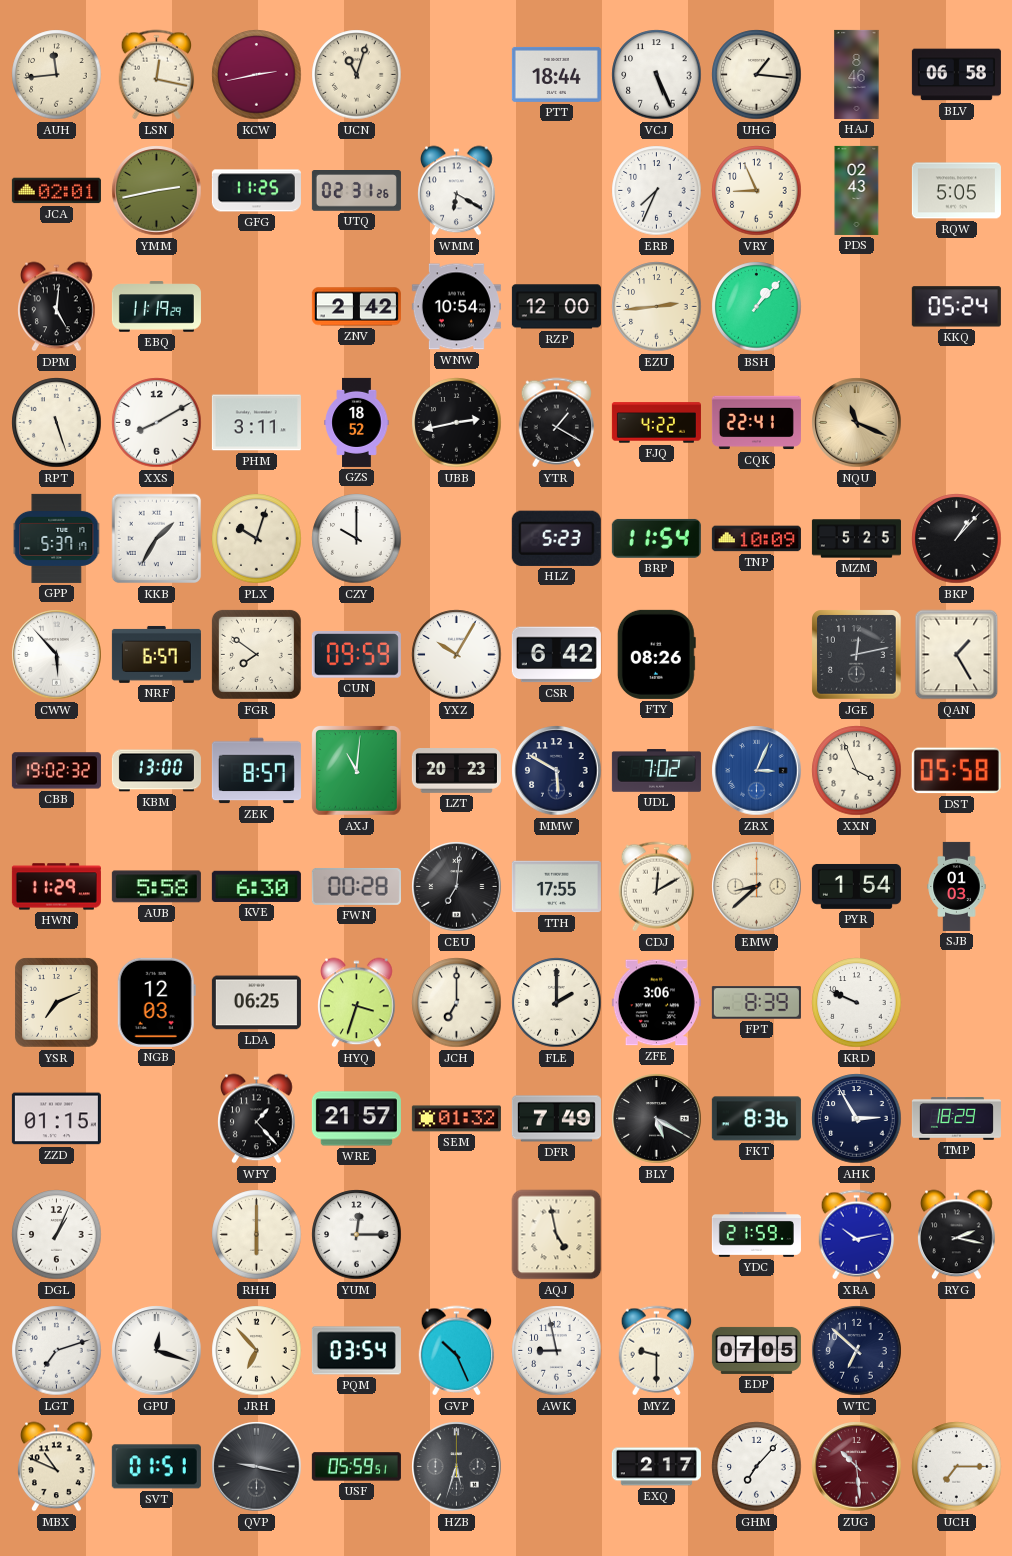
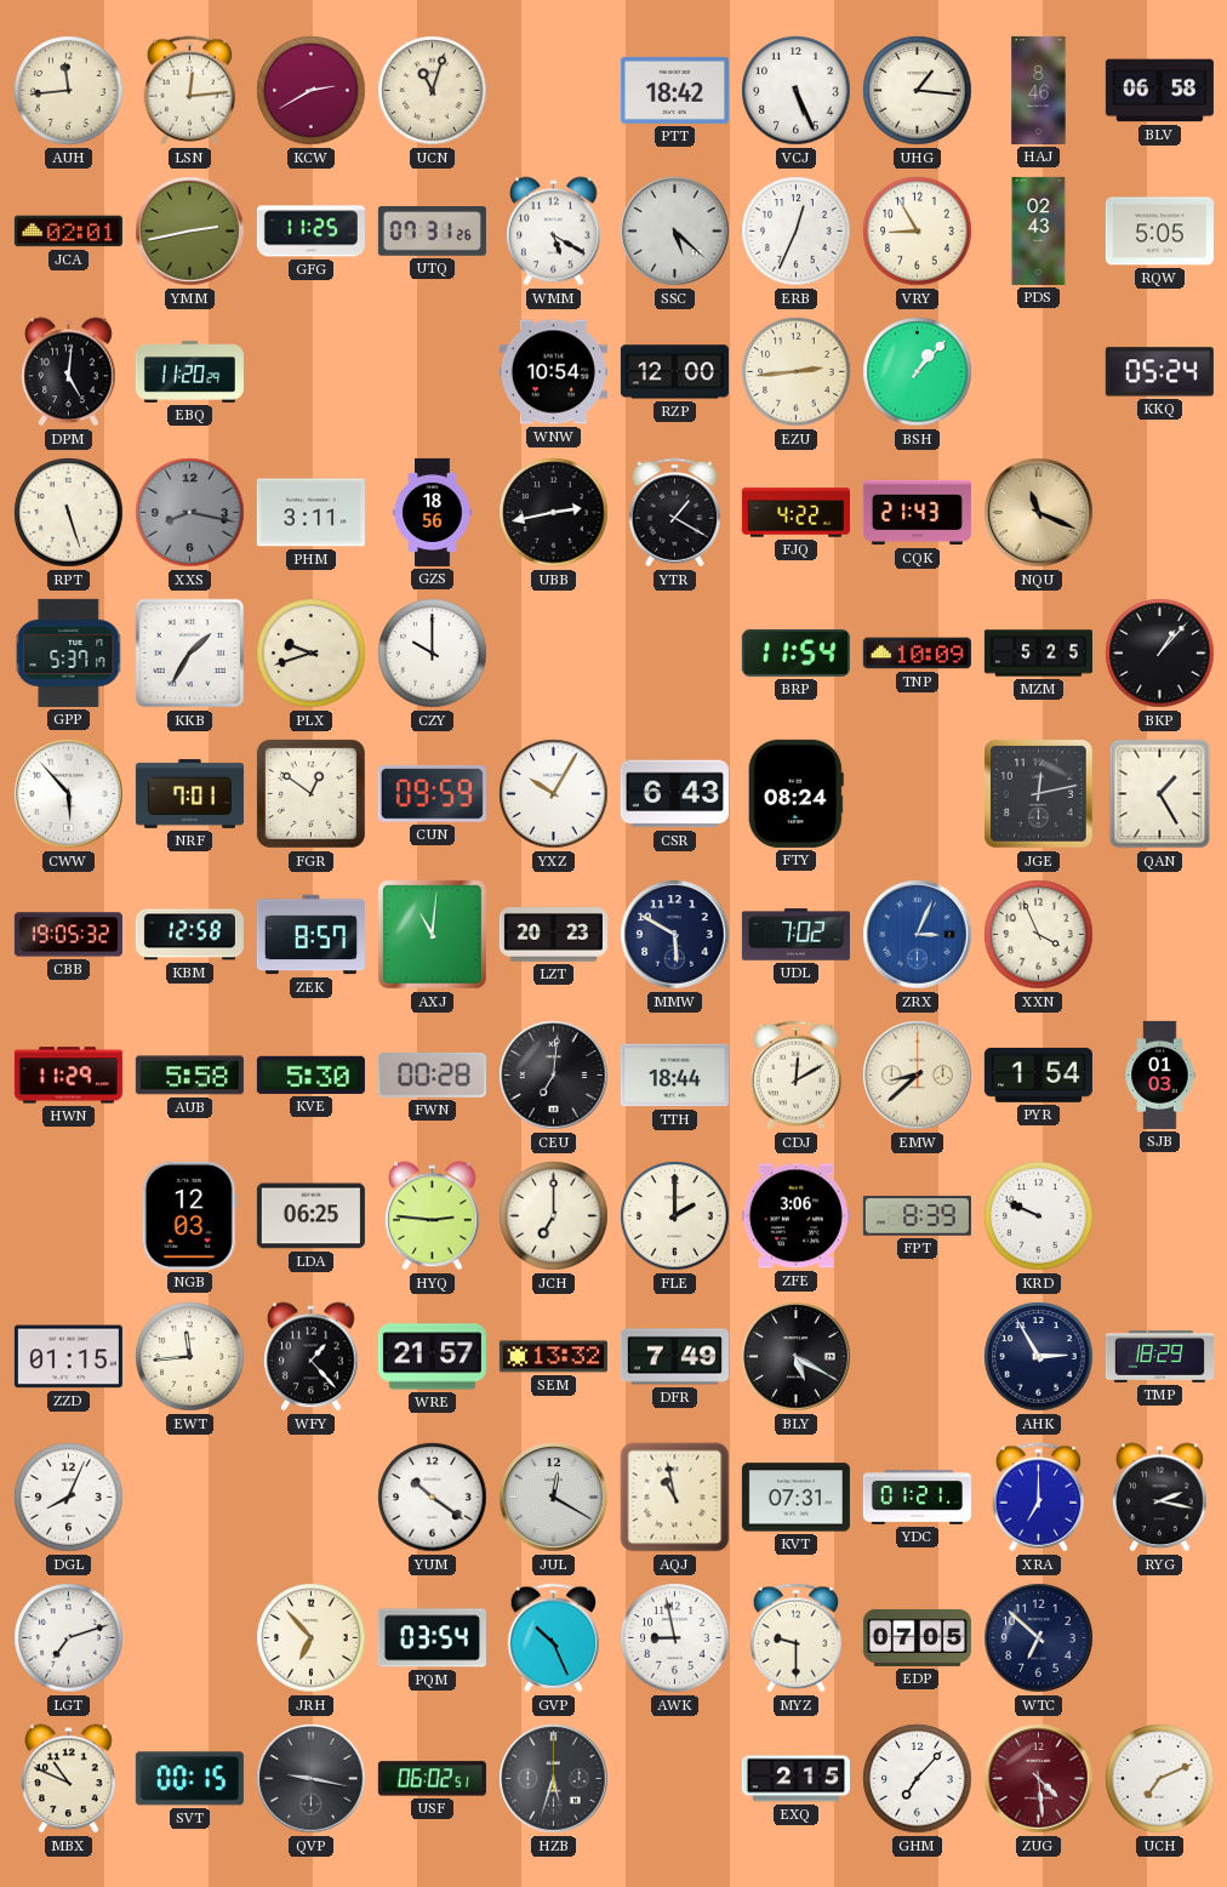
LSN: 12:17 -> 12:14
KCW: 2:43 -> 2:40
PTT: 18:44 -> 18:42
UTQ: 02:31 -> 07:31
WMM: 6:20 -> 5:20
SSC: none -> 5:22
ERB: 7:34 -> 12:34
VRY: 8:56 -> 8:55
EBQ: 11:19 -> 11:20
ZNV: 2:42 -> none
XXS: 8:10 -> 8:17
XXS dial: white -> grey
GZS: 18:52 -> 18:56
CQK: 22:41 -> 21:43
PLX: 10:03 -> 9:42
HLZ: 5:23 -> none
NRF: 6:57 -> 7:01
FGR: 7:51 -> 12:51
CSR: 6:42 -> 6:43
FTY: 08:26 -> 08:24
CBB: 19:02 -> 19:05
KBM: 13:00 -> 12:58
DST: 05:58 -> none
KVE: 6:30 -> 5:30
TTH: 17:55 -> 18:44
YSR: 7:11 -> none
HYQ: 3:33 -> 2:46
EWT: none -> 11:44
SEM: 01:32 -> 13:32
FKT: 8:36 -> none
DGL: 1:04 -> 8:04
RHH: 6:00 -> none
YUM: 12:15 -> 10:21
JUL: none -> 12:20
AQJ: 4:58 -> 10:58
KVT: none -> 07:31
YDC: 21:59 -> 01:21
XRA: 10:13 -> 7:00
GPU: 12:18 -> none
SVT: 01:51 -> 00:15
USF: 05:59 -> 06:02
EXQ: 2:17 -> 2:15
ZUG: 10:29 -> 4:29
UCH: 7:15 -> 7:11
